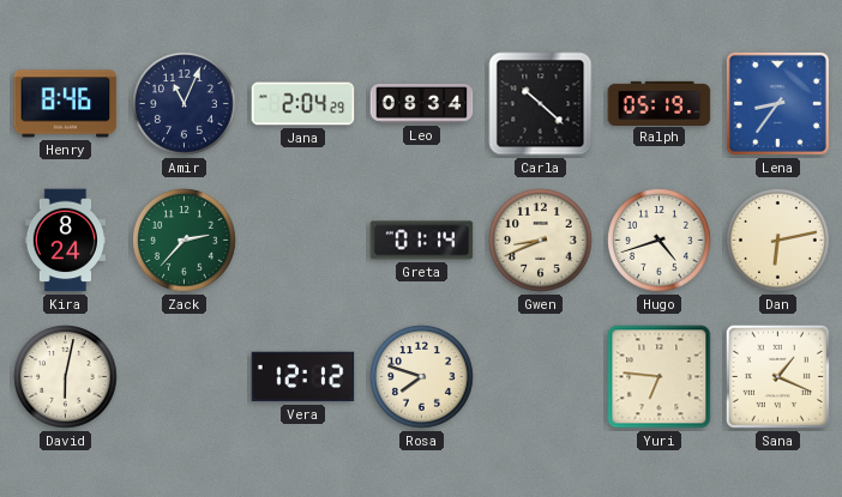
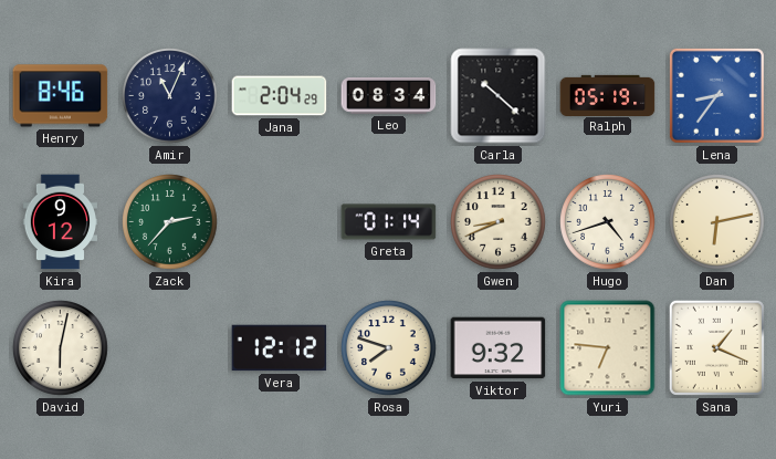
Kira: 8:24 -> 9:12
Viktor: none -> 9:32
